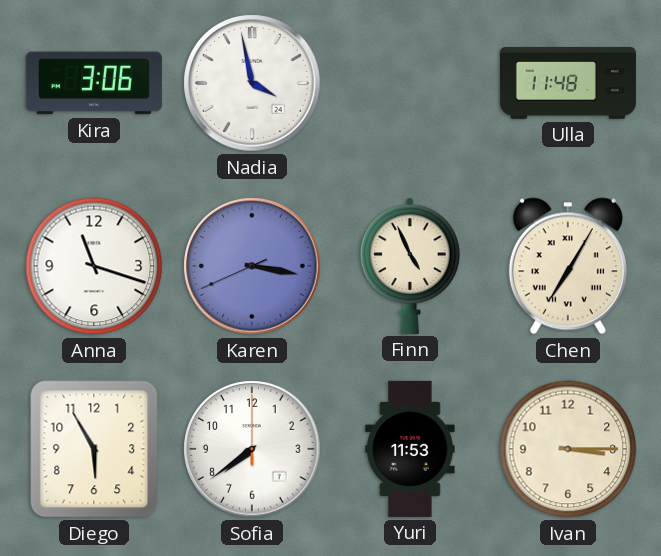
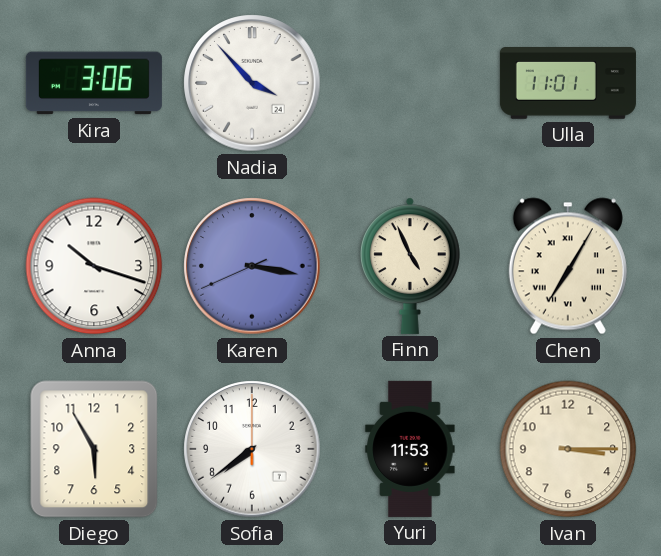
Nadia: 3:58 -> 3:53
Ulla: 11:48 -> 11:01
Anna: 11:18 -> 10:18
